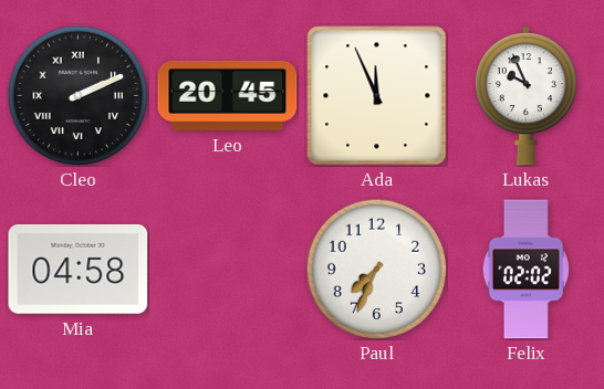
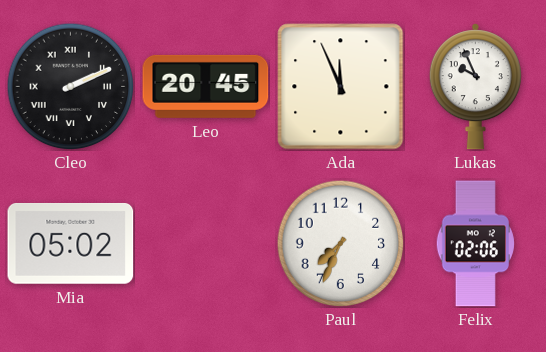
Mia: 04:58 -> 05:02
Felix: 02:02 -> 02:06
